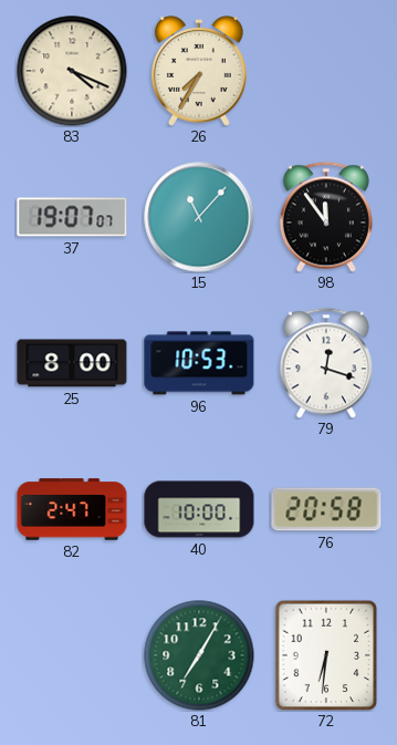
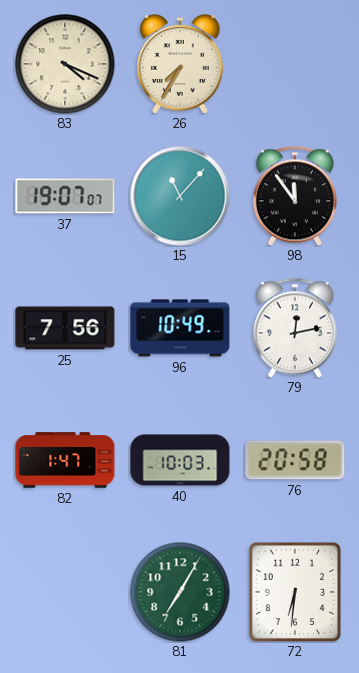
25: 8:00 -> 7:56
96: 10:53 -> 10:49
79: 12:18 -> 12:13
82: 2:47 -> 1:47
40: 10:00 -> 10:03
